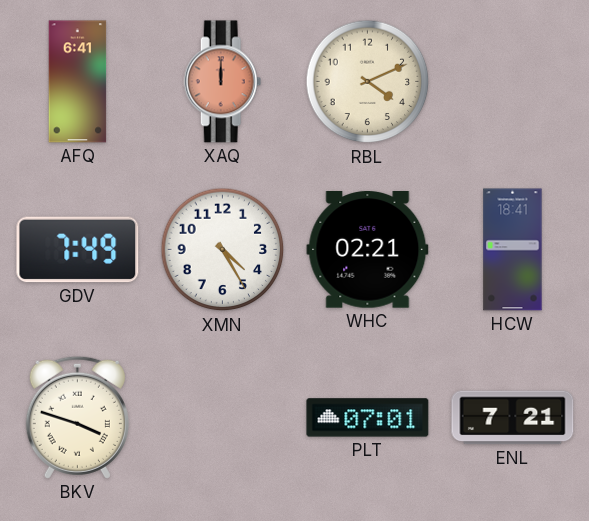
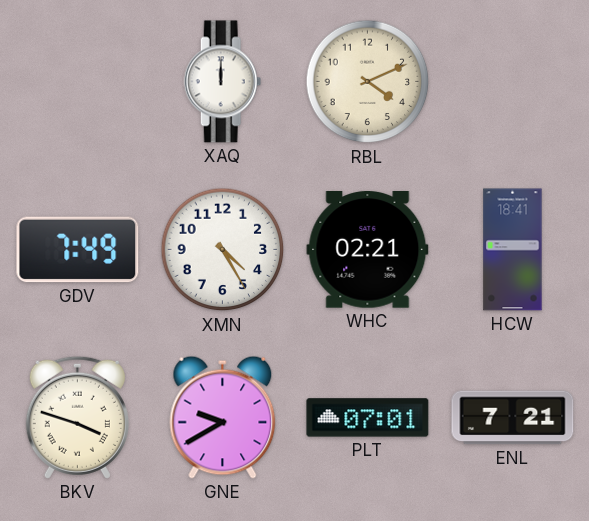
AFQ: 6:41 -> none
XAQ dial: salmon -> white
GNE: none -> 9:40
